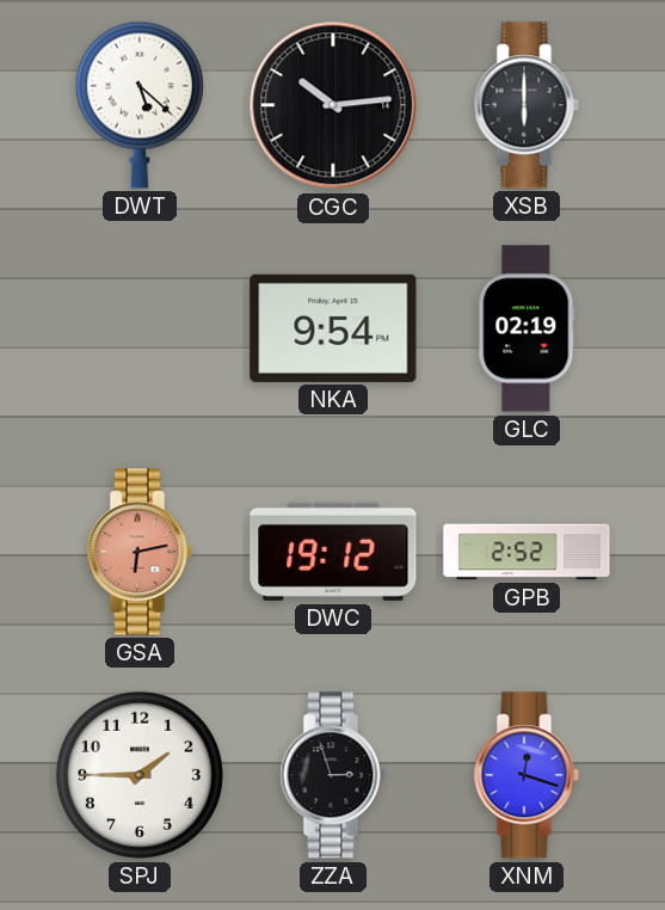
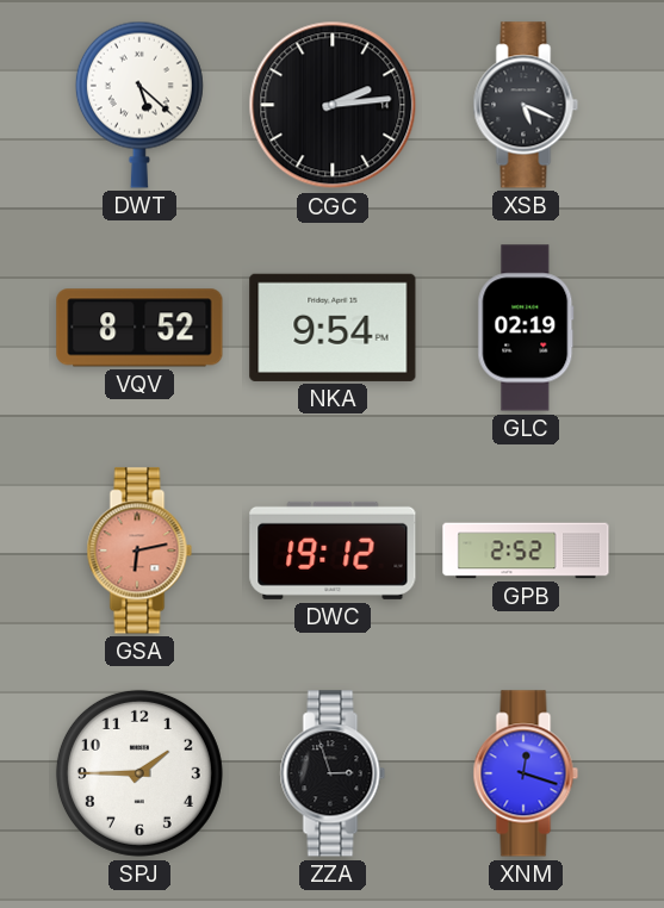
CGC: 10:14 -> 2:14
XSB: 6:00 -> 5:19
VQV: none -> 8:52
